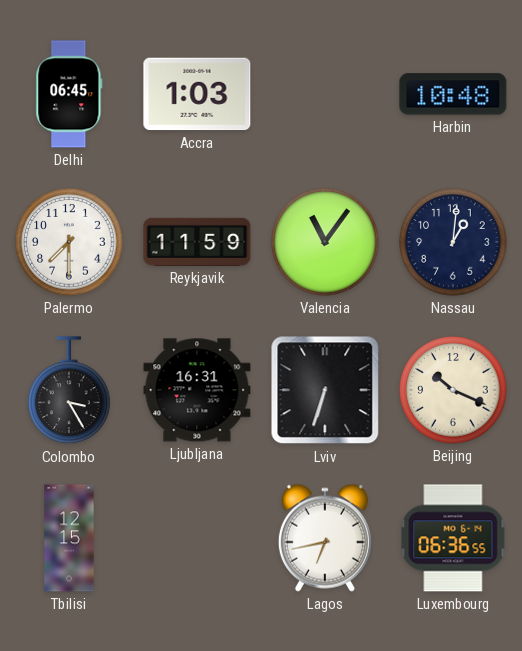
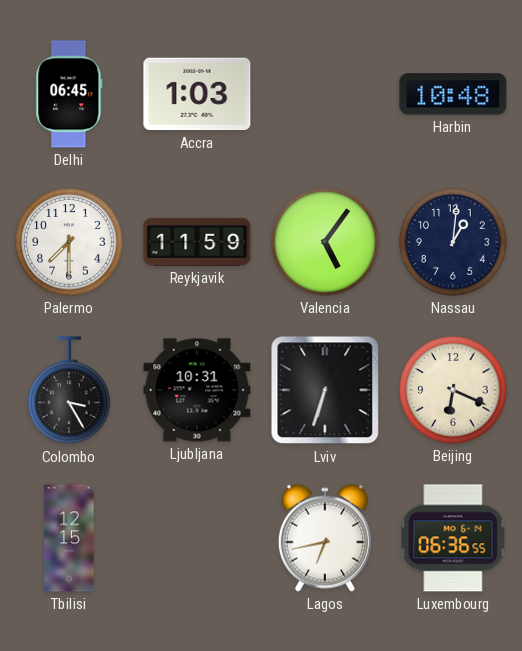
Valencia: 11:06 -> 5:06
Ljubljana: 16:31 -> 10:31
Beijing: 10:19 -> 6:19
